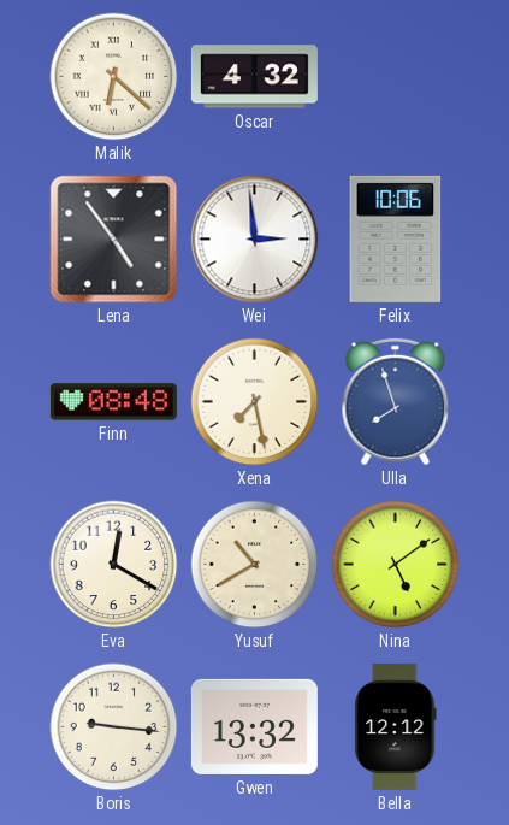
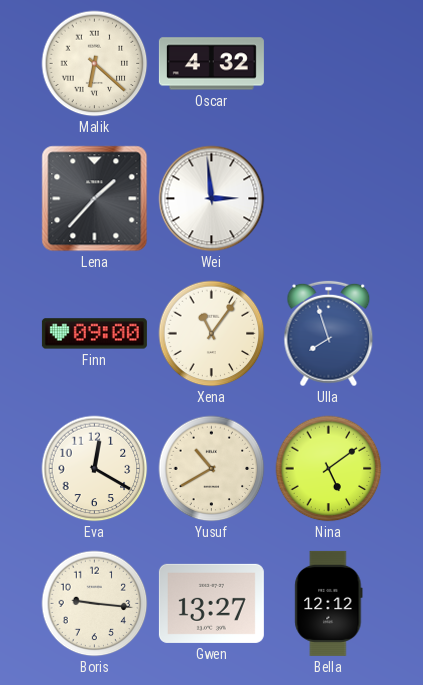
Lena: 4:54 -> 1:37
Felix: 10:06 -> none
Finn: 08:48 -> 09:00
Xena: 7:28 -> 11:06
Gwen: 13:32 -> 13:27
